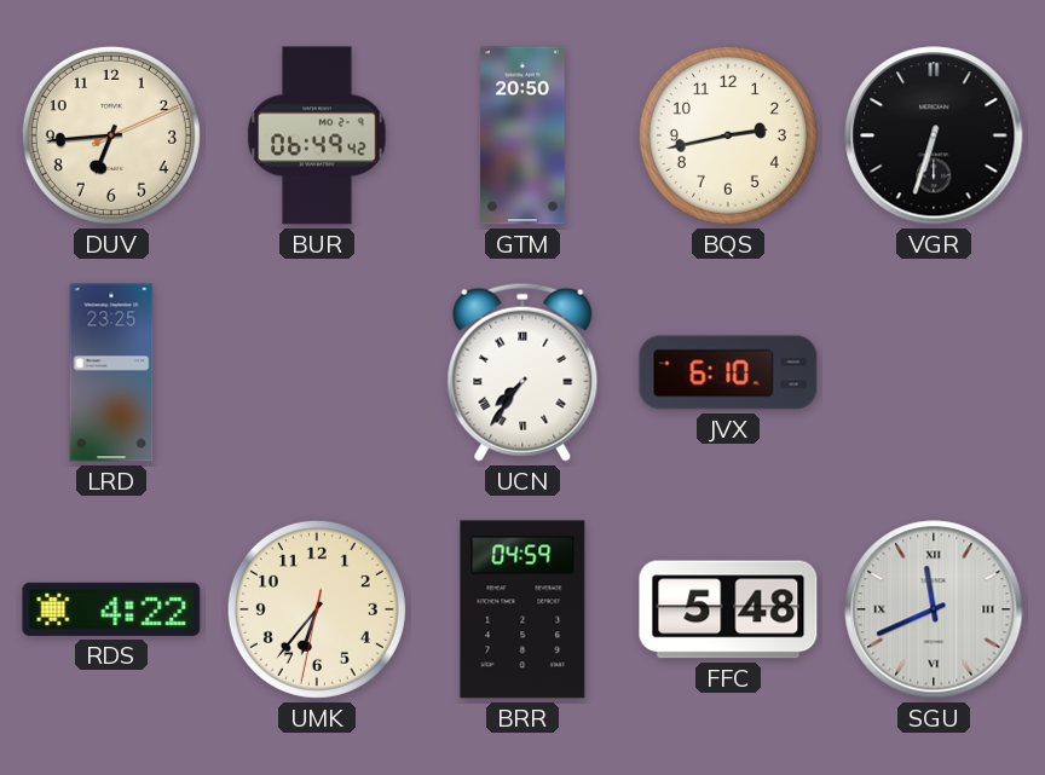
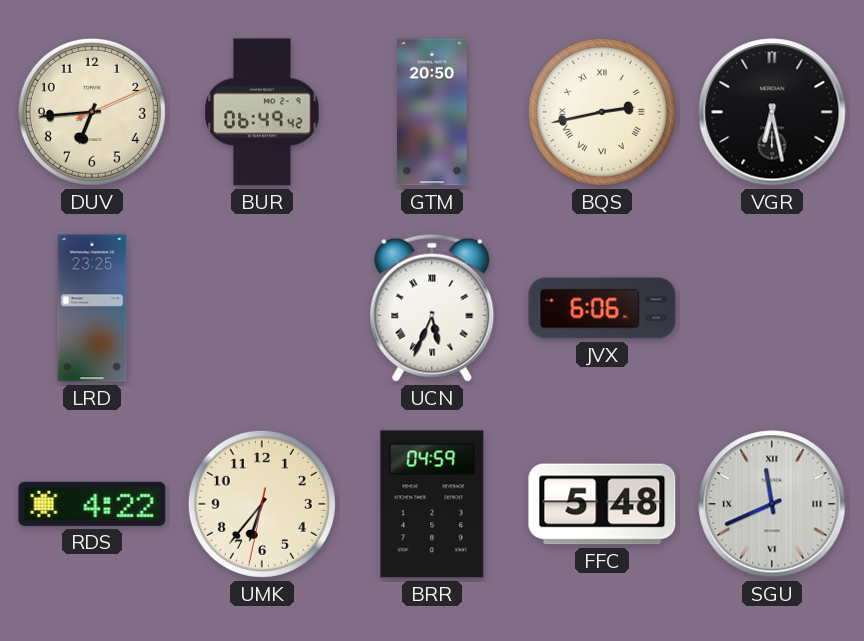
BQS numerals: Arabic -> Roman
VGR: 6:33 -> 6:28
UCN: 7:36 -> 5:34
JVX: 6:10 -> 6:06
